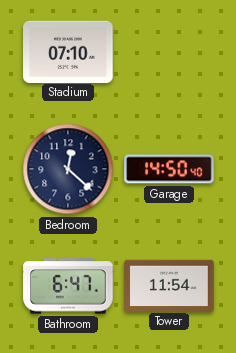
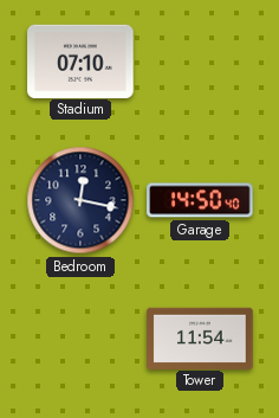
Bedroom: 12:22 -> 12:17
Bathroom: 6:47 -> none
